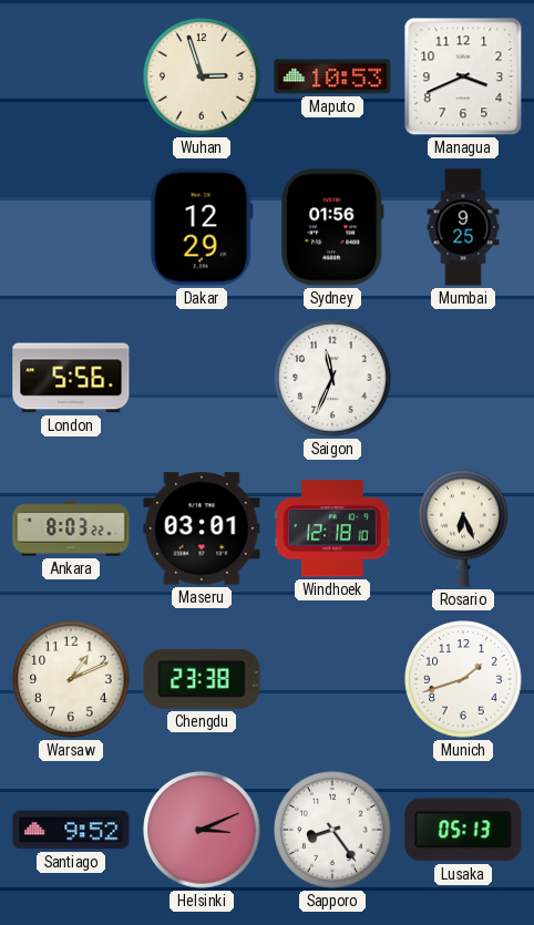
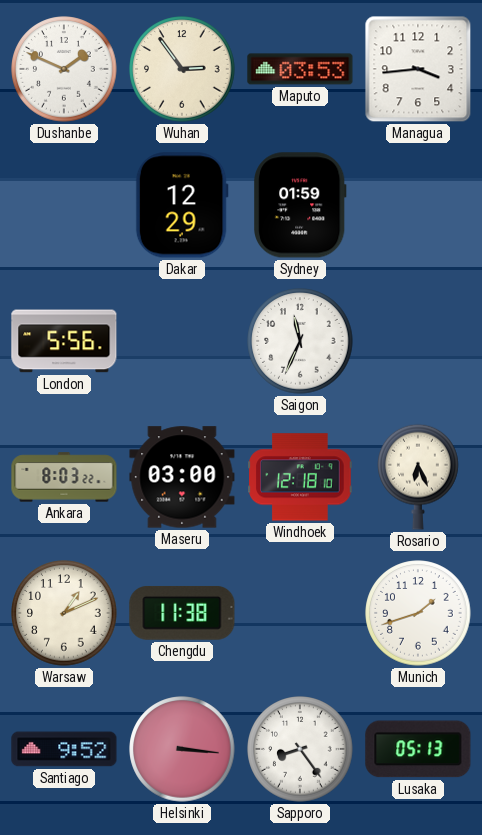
Dushanbe: none -> 1:49
Wuhan: 2:57 -> 2:54
Maputo: 10:53 -> 03:53
Managua: 3:41 -> 3:44
Sydney: 01:56 -> 01:59
Mumbai: 9:25 -> none
Maseru: 03:01 -> 03:00
Chengdu: 23:38 -> 11:38
Helsinki: 3:11 -> 3:16
